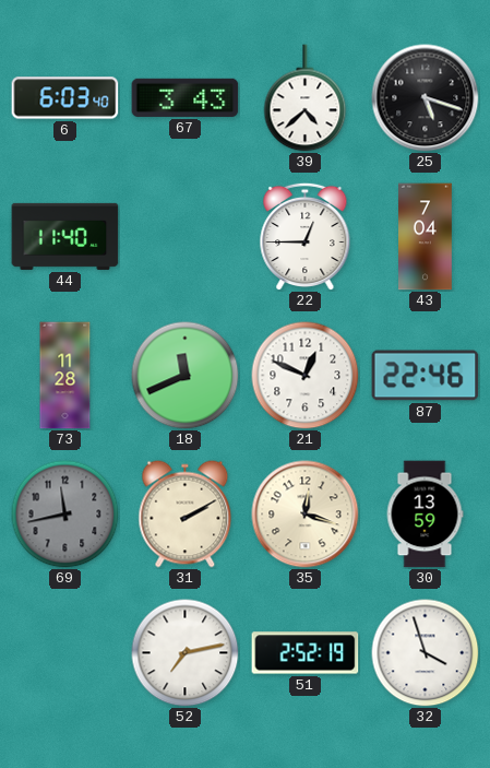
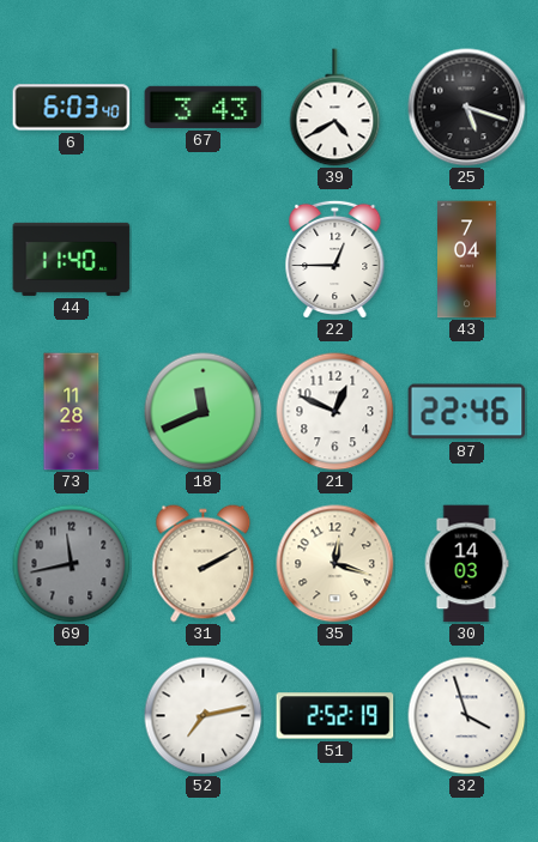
39: 4:38 -> 4:40
30: 13:59 -> 14:03
